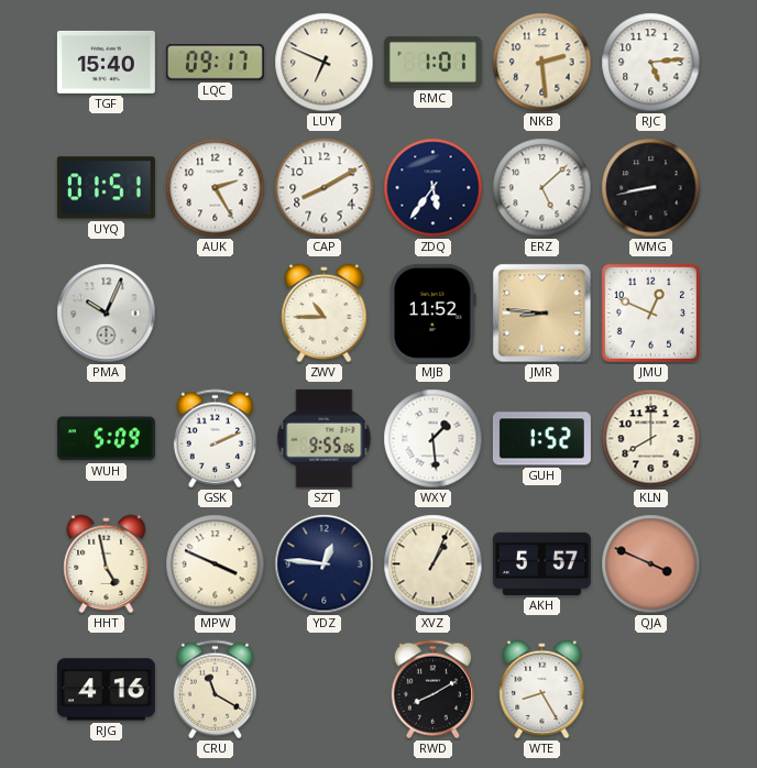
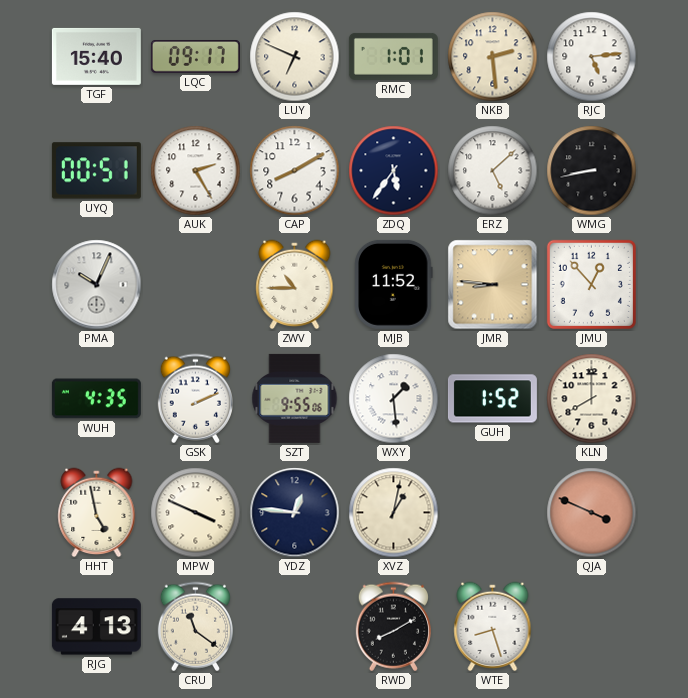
UYQ: 01:51 -> 00:51
JMU: 12:49 -> 12:53
WUH: 5:09 -> 4:35
XVZ: 1:04 -> 1:02
AKH: 5:57 -> none
RJG: 4:16 -> 4:13
CRU: 11:20 -> 11:21
WTE: 8:25 -> 8:27
